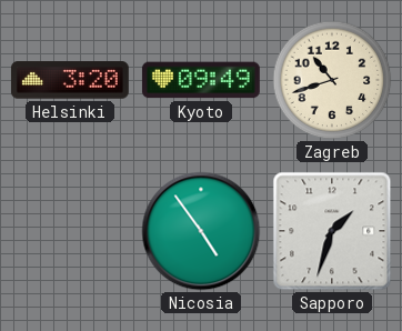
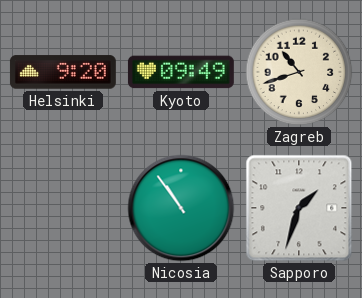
Helsinki: 3:20 -> 9:20
Nicosia: 4:54 -> 10:54
